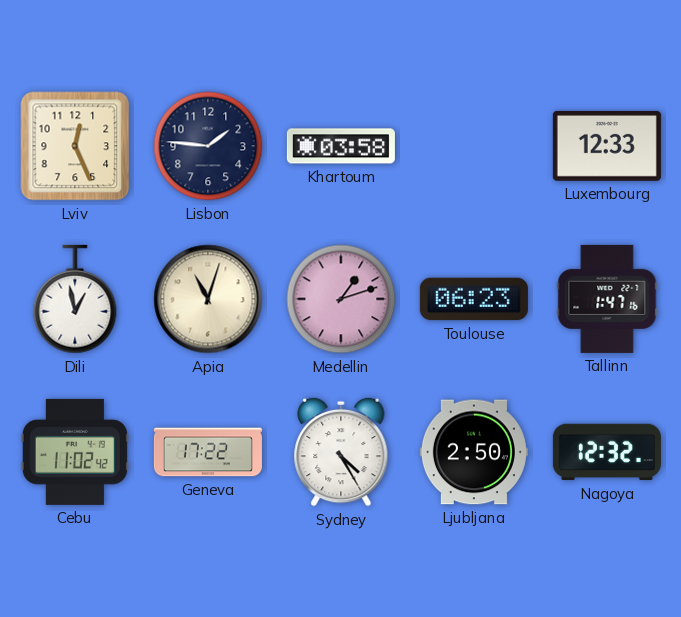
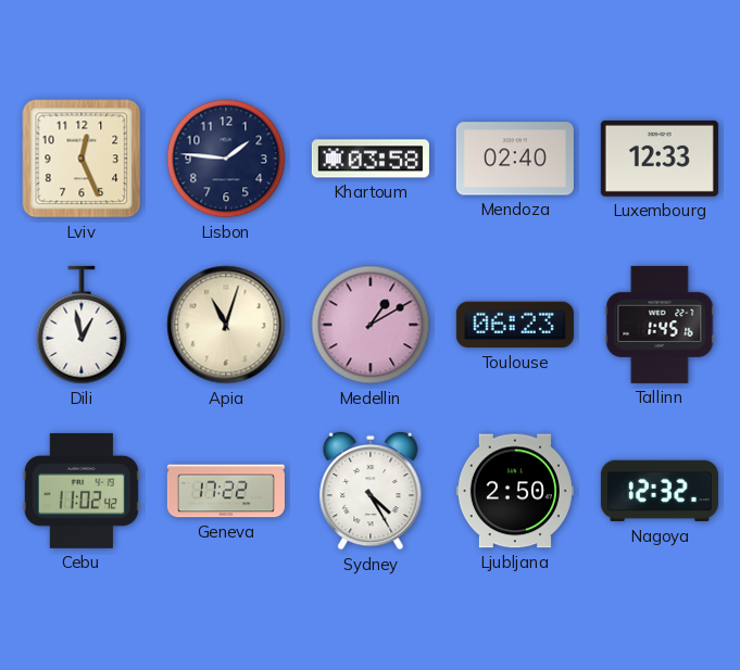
Mendoza: none -> 02:40
Medellin: 1:12 -> 1:10
Tallinn: 1:47 -> 1:45
